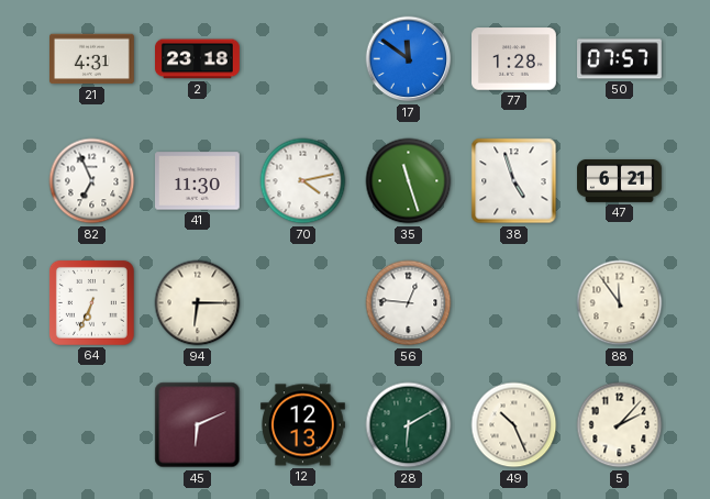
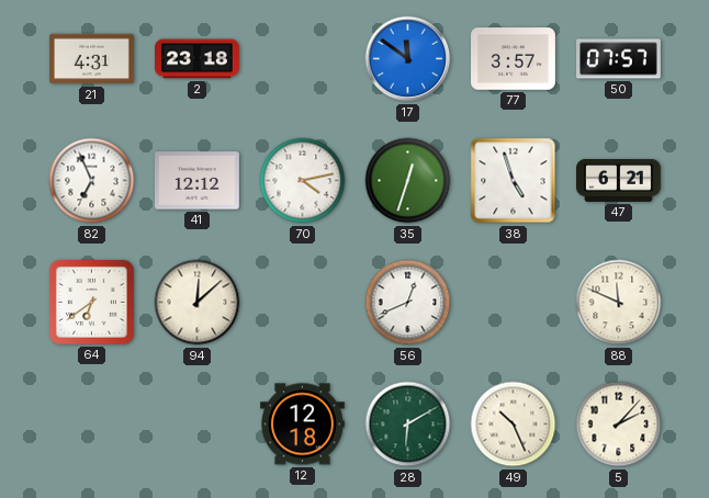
77: 1:28 -> 3:57
41: 11:30 -> 12:12
35: 11:27 -> 12:33
64: 6:34 -> 6:39
94: 6:15 -> 12:08
56: 12:46 -> 12:41
88: 11:54 -> 11:49
45: 6:11 -> none
12: 12:13 -> 12:18
